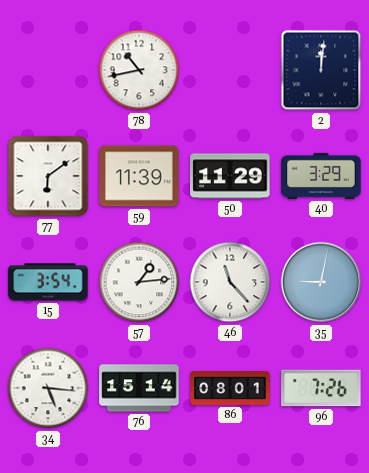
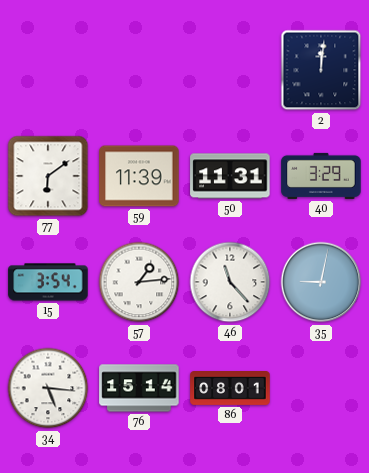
78: 10:43 -> none
50: 11:29 -> 11:31
96: 7:26 -> none
